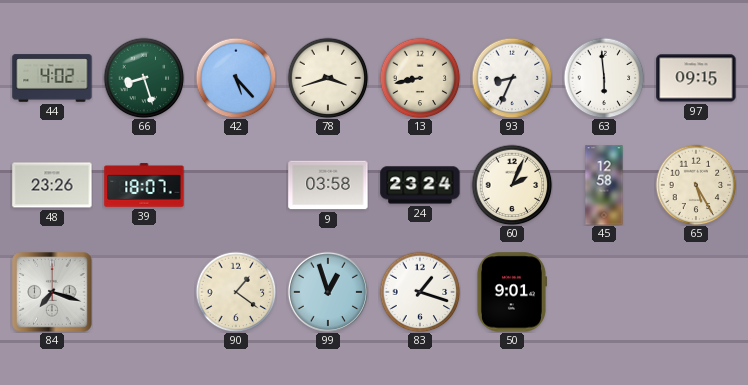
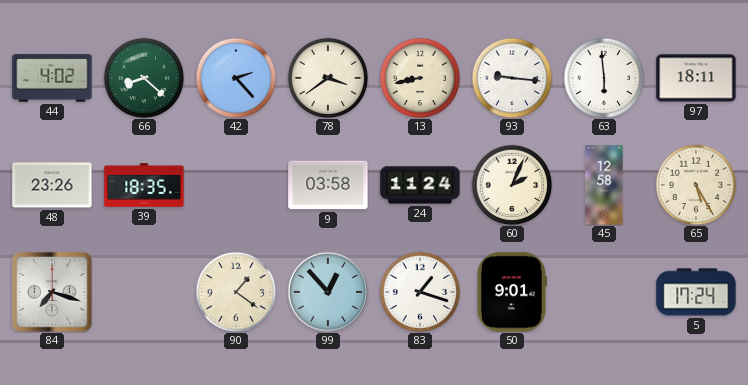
66: 8:27 -> 8:22
42: 5:23 -> 2:23
78: 3:42 -> 3:39
93: 8:34 -> 9:16
97: 09:15 -> 18:11
39: 18:07 -> 18:35
24: 23:24 -> 11:24
99: 12:57 -> 12:53
5: none -> 17:24
